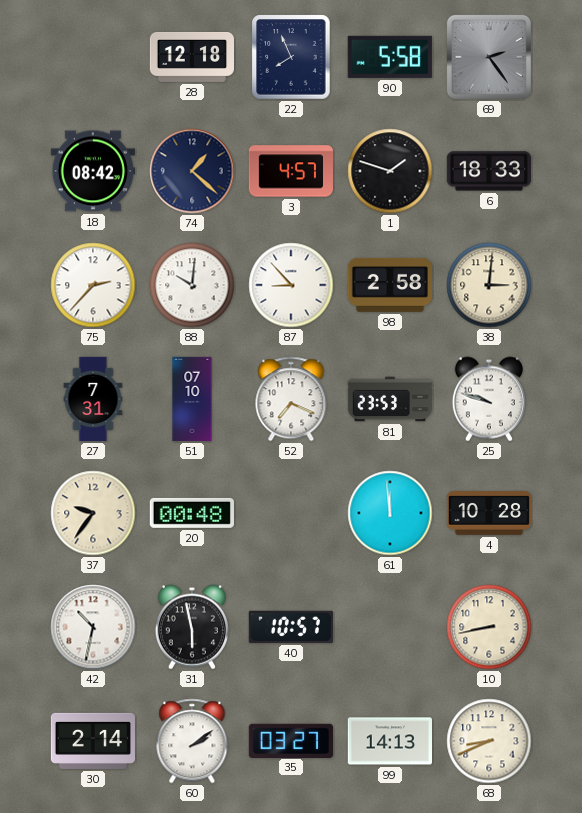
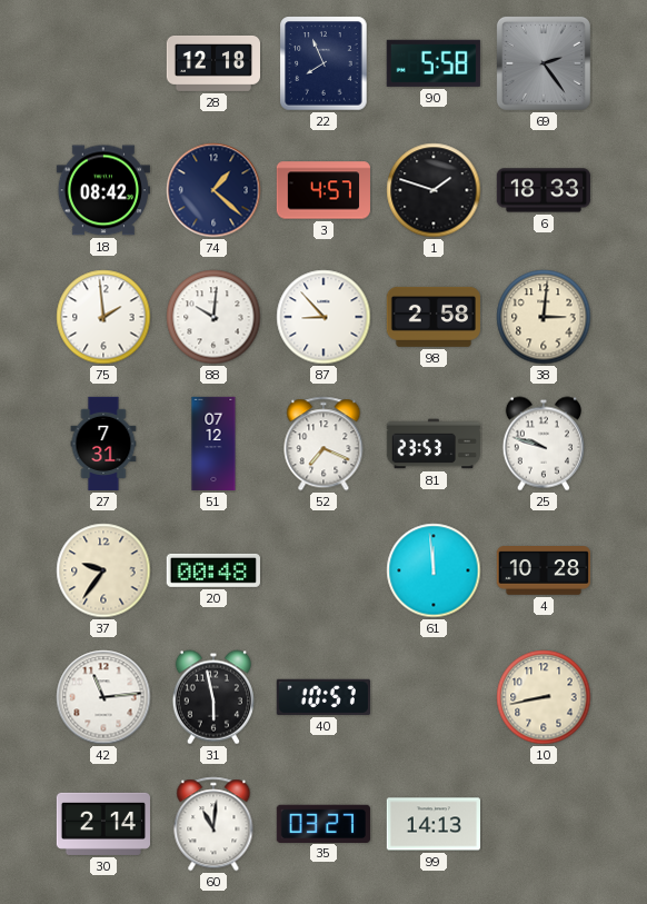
75: 2:37 -> 1:59
51: 07:10 -> 07:12
42: 10:32 -> 11:14
60: 2:09 -> 11:01
68: 8:41 -> none
